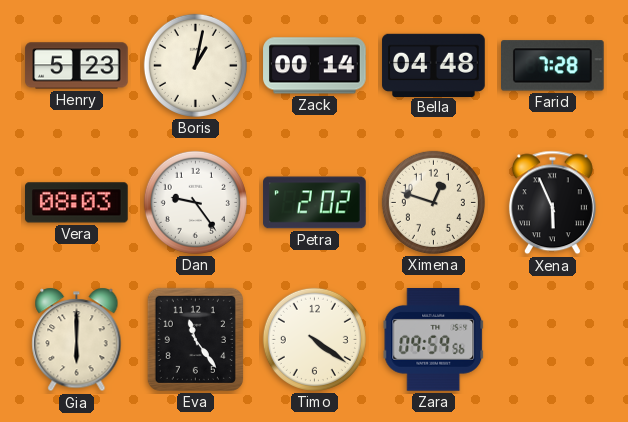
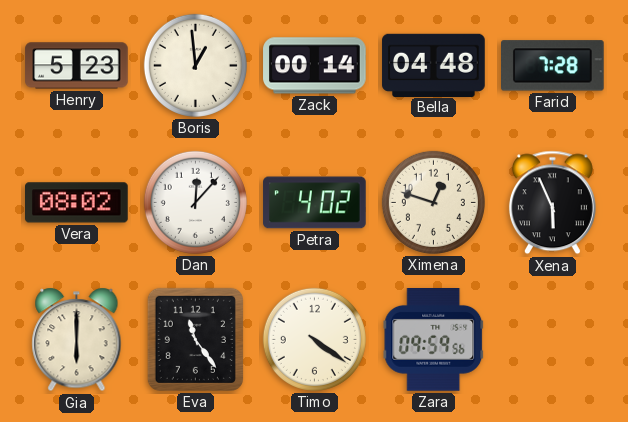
Boris: 1:02 -> 12:59
Vera: 08:03 -> 08:02
Dan: 9:24 -> 12:07
Petra: 2:02 -> 4:02
